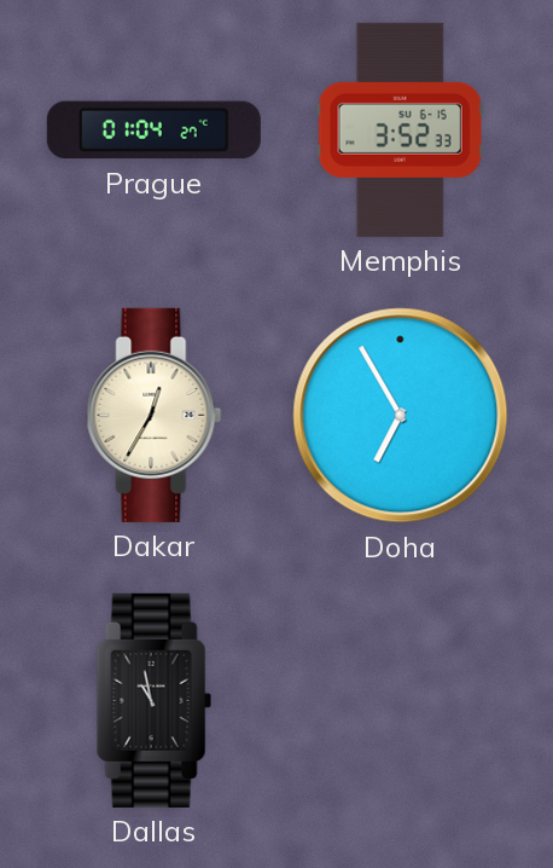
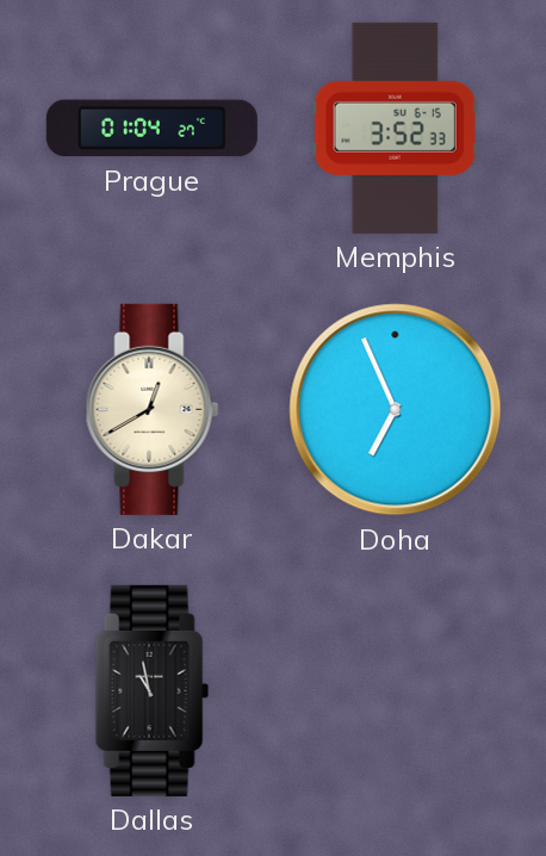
Dakar: 12:35 -> 12:40
Doha: 6:55 -> 6:56
